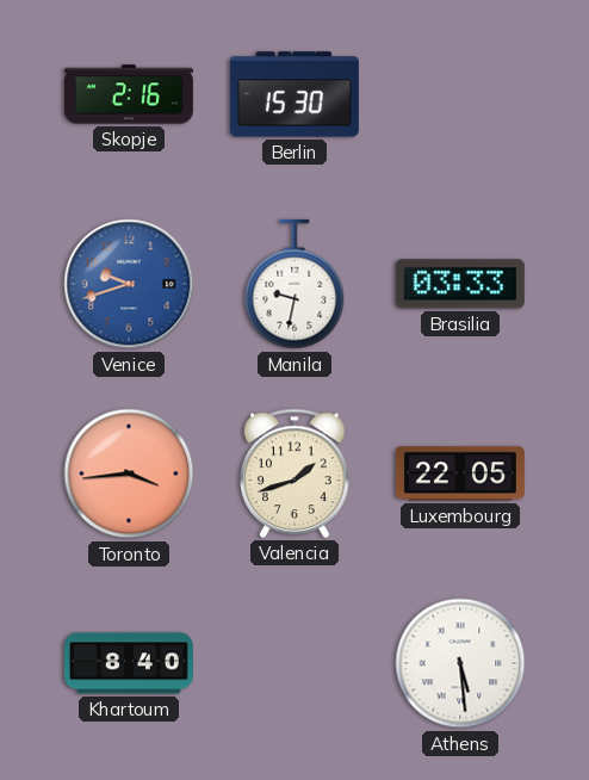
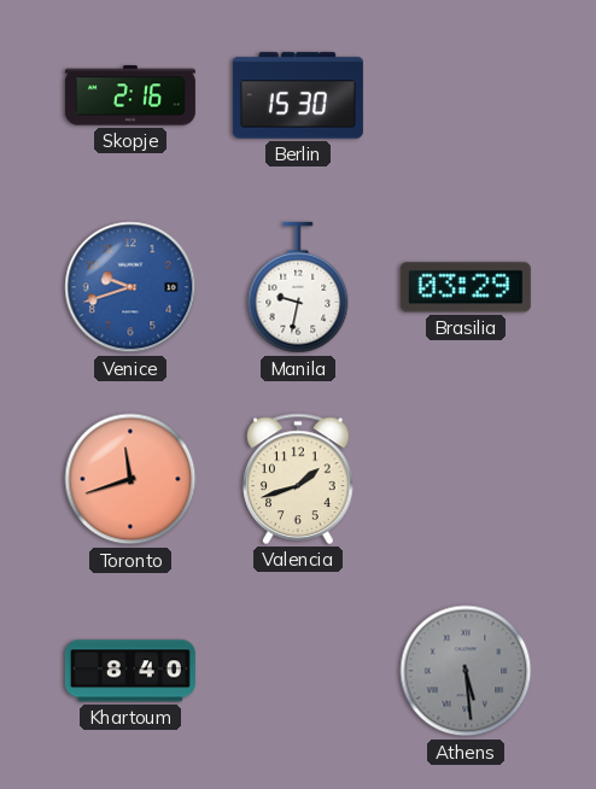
Brasilia: 03:33 -> 03:29
Toronto: 3:44 -> 11:42
Luxembourg: 22:05 -> none
Athens dial: white -> grey
